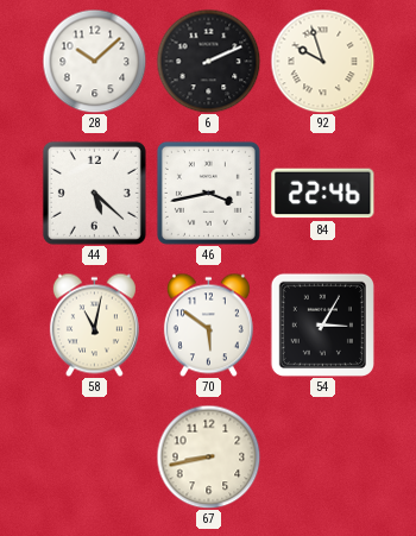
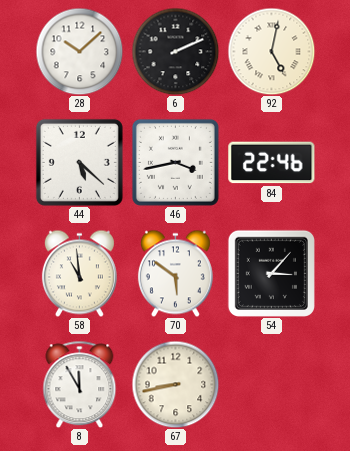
92: 9:57 -> 5:02
58: 11:02 -> 10:59
54: 3:05 -> 3:07
8: none -> 11:55
